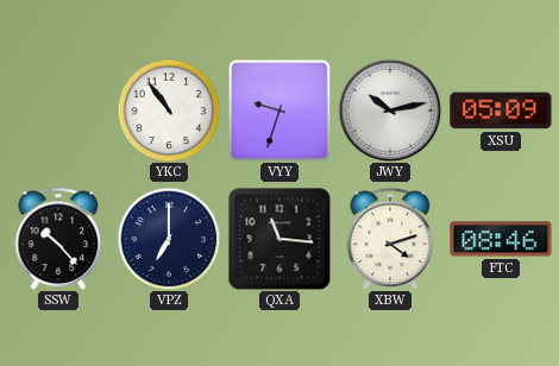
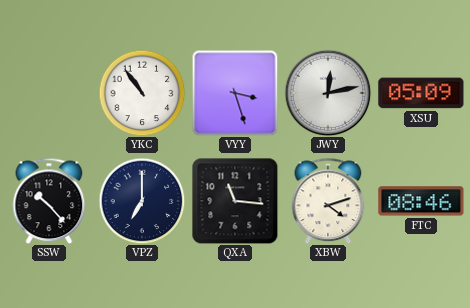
VYY: 9:33 -> 3:27
JWY: 10:13 -> 12:13
